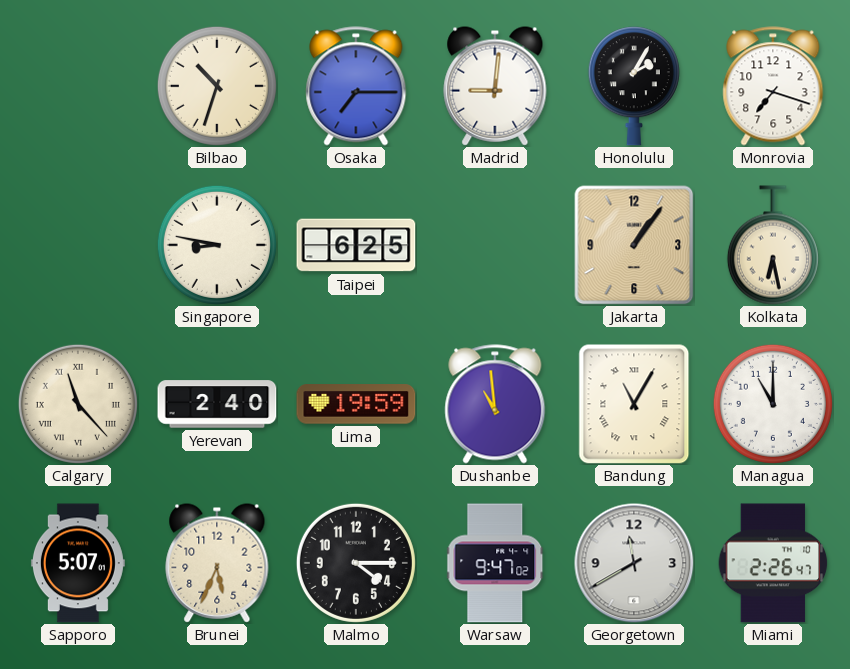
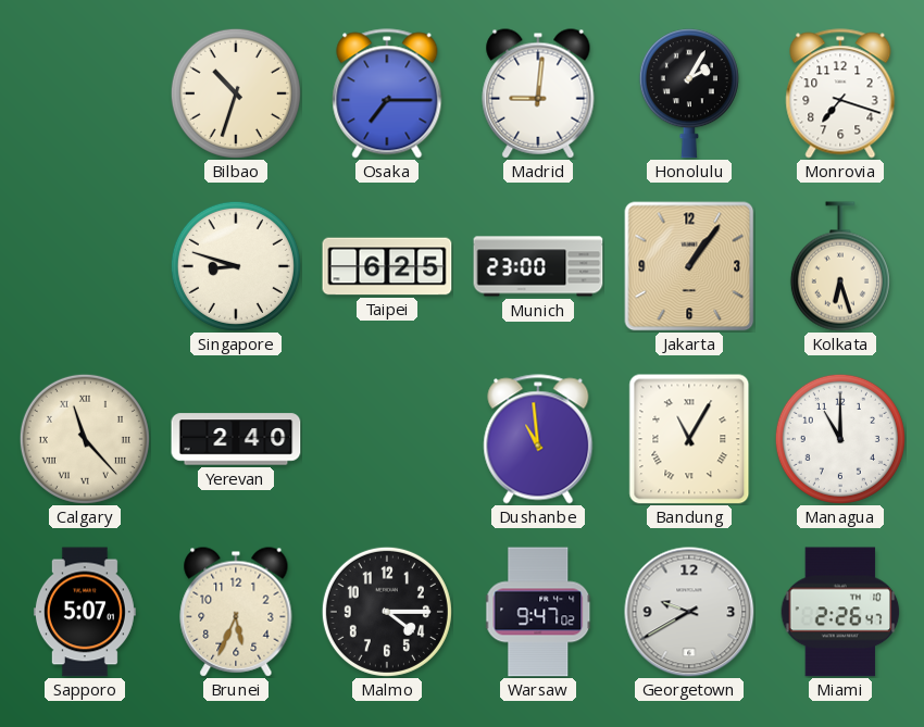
Singapore: 8:47 -> 8:48
Munich: none -> 23:00
Kolkata: 6:28 -> 6:27
Lima: 19:59 -> none
Georgetown: 11:40 -> 9:40
